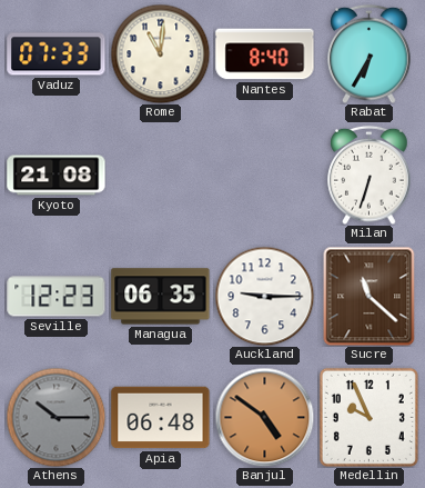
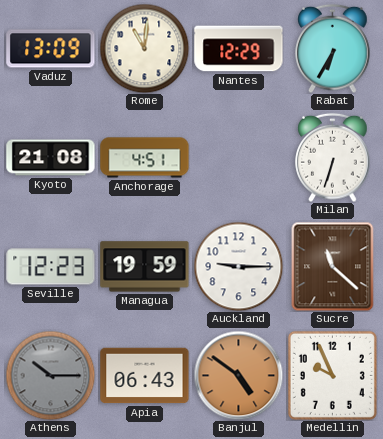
Vaduz: 07:33 -> 13:09
Nantes: 8:40 -> 12:29
Anchorage: none -> 4:51
Managua: 06:35 -> 19:59
Apia: 06:48 -> 06:43
